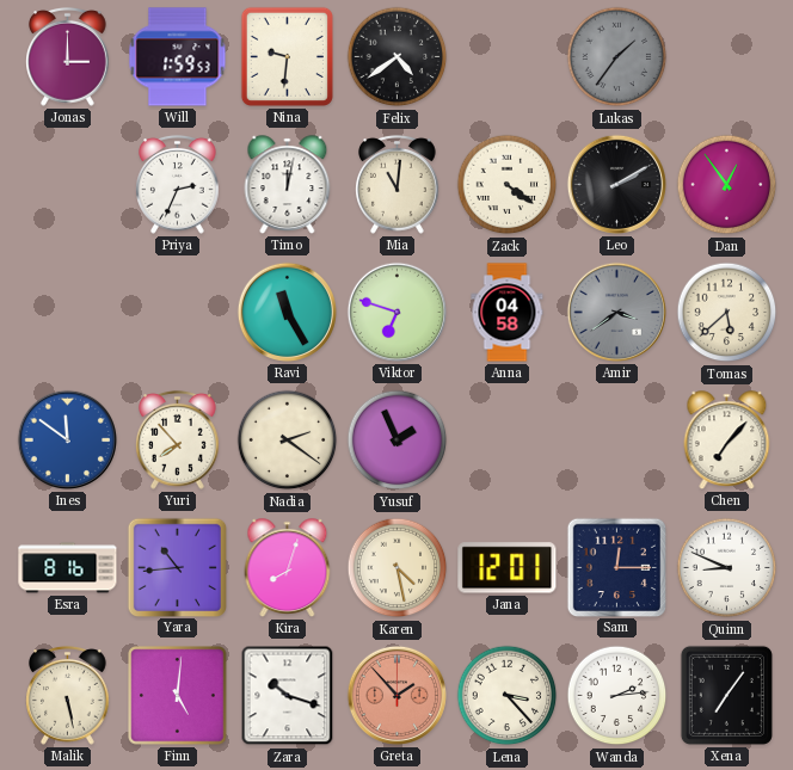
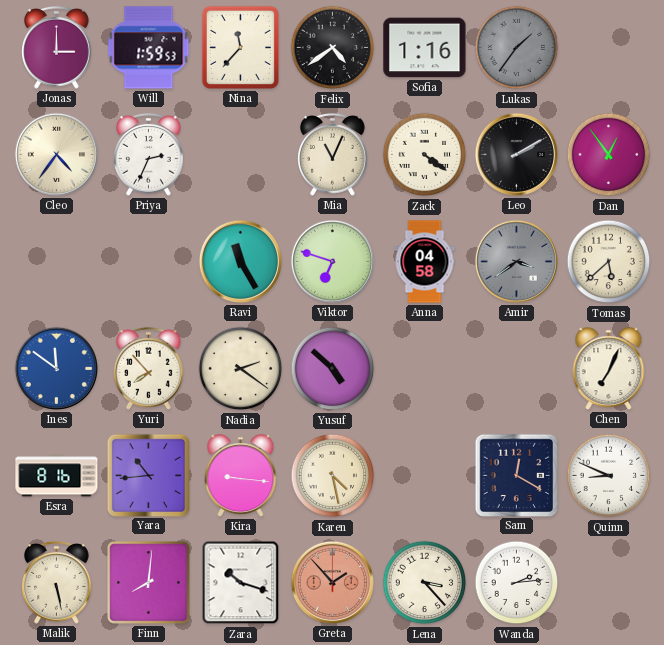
Nina: 9:31 -> 11:37
Sofia: none -> 1:16
Cleo: none -> 4:36
Timo: 12:02 -> none
Mia: 11:01 -> 11:04
Yusuf: 1:56 -> 4:52
Chen: 7:07 -> 7:04
Kira: 8:03 -> 9:16
Jana: 12:01 -> none
Sam: 12:15 -> 12:20
Finn: 5:01 -> 8:01
Xena: 7:06 -> none
